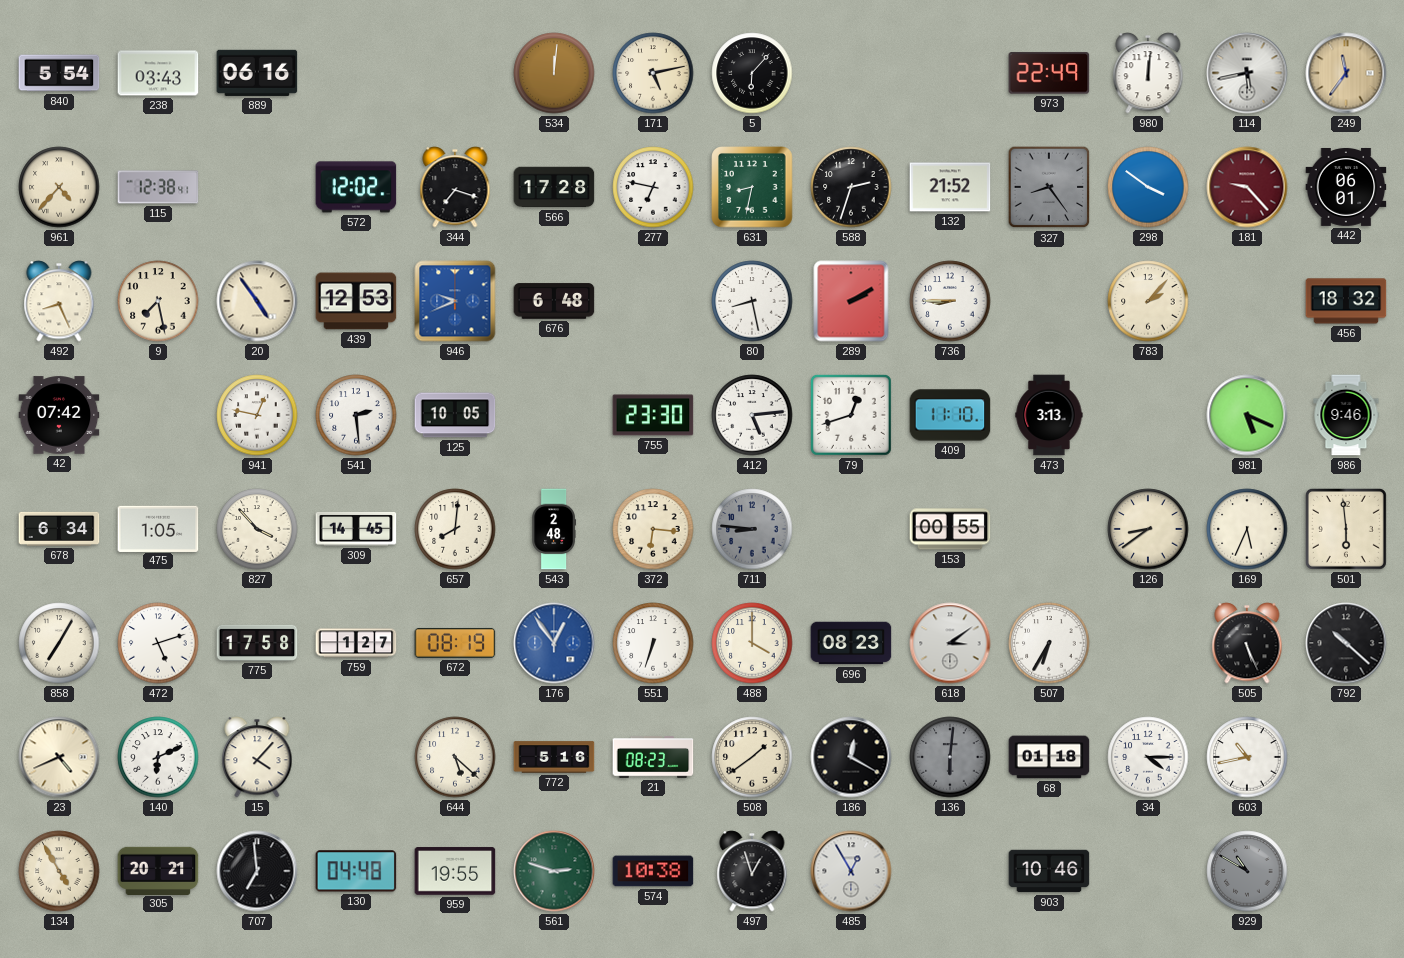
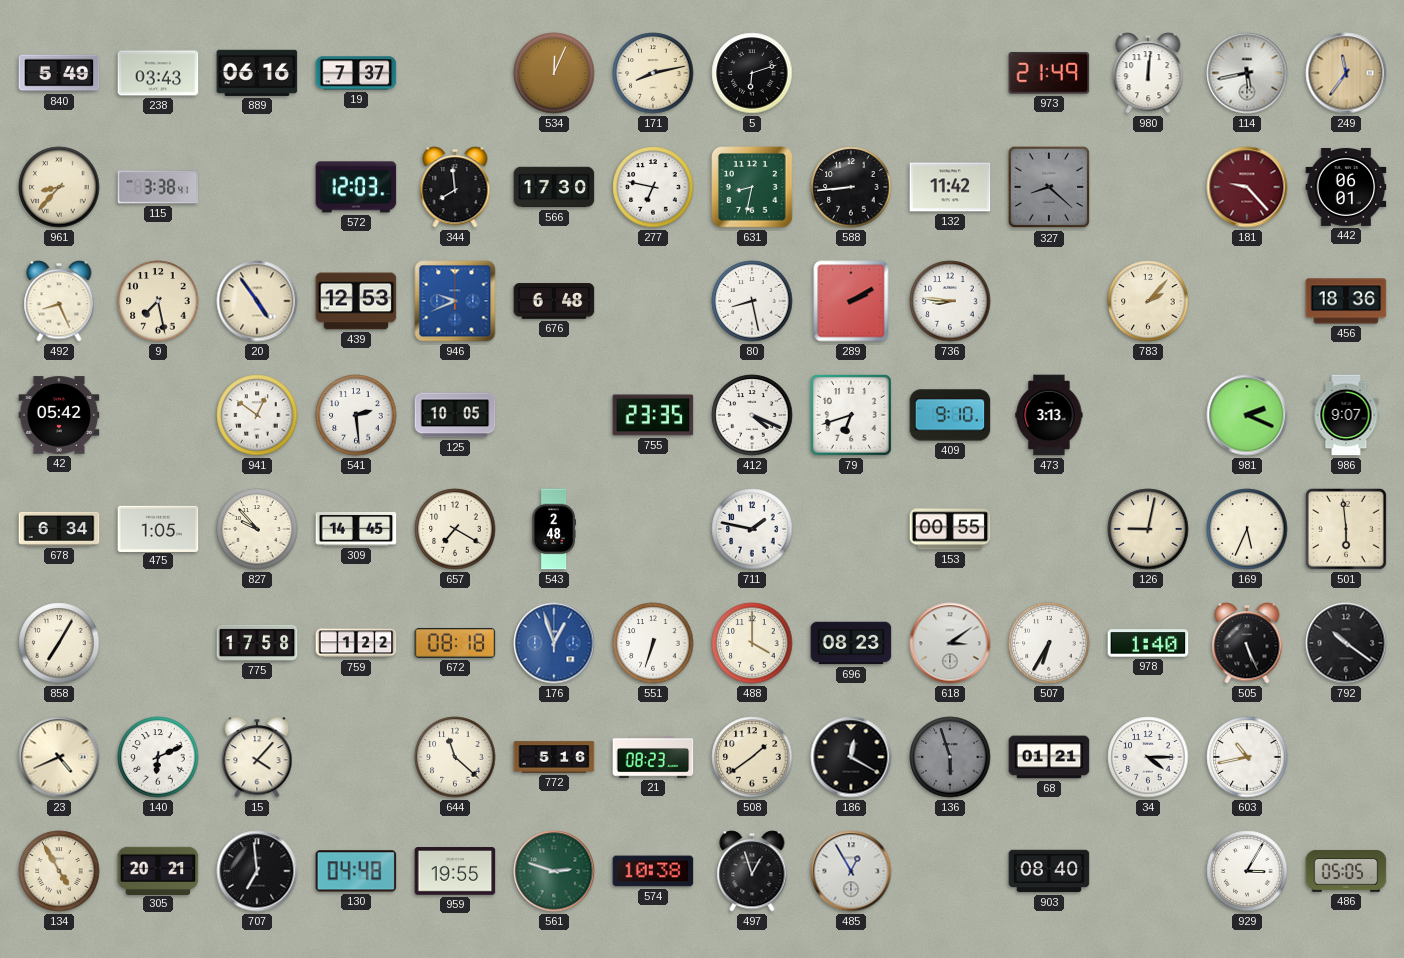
840: 5:54 -> 5:49
19: none -> 7:37
534: 12:01 -> 12:04
171: 5:13 -> 8:13
5: 6:07 -> 6:12
973: 22:49 -> 21:49
961: 4:37 -> 8:37
115: 12:38 -> 3:38
572: 12:02 -> 12:03
344: 7:18 -> 7:59
566: 17:28 -> 17:30
588: 2:33 -> 8:44
132: 21:52 -> 11:42
327: 8:24 -> 8:22
298: 3:51 -> none
736: 8:45 -> 8:46
456: 18:32 -> 18:36
42: 07:42 -> 05:42
941: 12:47 -> 12:51
755: 23:30 -> 23:35
412: 5:14 -> 4:19
79: 12:42 -> 6:42
409: 11:10 -> 9:10
981: 5:19 -> 2:19
986: 9:46 -> 9:07
827: 3:53 -> 9:53
657: 8:01 -> 7:20
372: 6:16 -> none
711: 8:46 -> 1:47
711 dial: grey -> white
126: 8:39 -> 9:02
472: 5:12 -> none
759: 1:27 -> 1:22
672: 08:19 -> 08:18
176: 12:54 -> 12:57
978: none -> 1:40
792: 10:22 -> 10:21
644: 5:22 -> 11:22
136: 6:01 -> 5:57
68: 01:18 -> 01:21
903: 10:46 -> 08:40
929: 10:50 -> 3:05
929 dial: grey -> white
486: none -> 05:05
